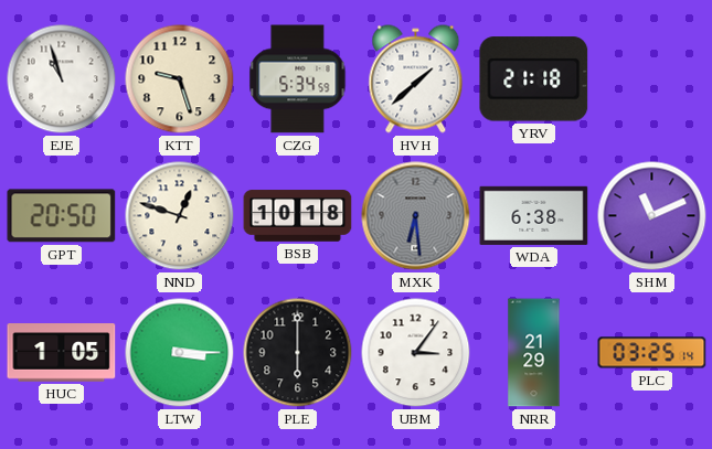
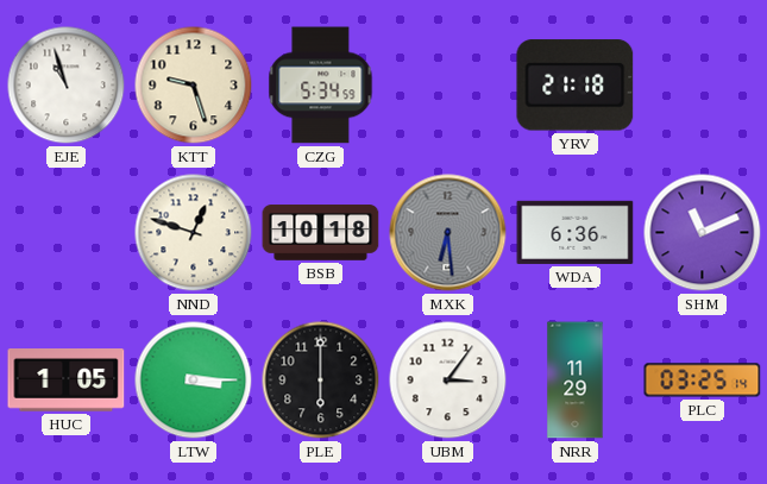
HVH: 1:38 -> none
GPT: 20:50 -> none
WDA: 6:38 -> 6:36
NRR: 21:29 -> 11:29
